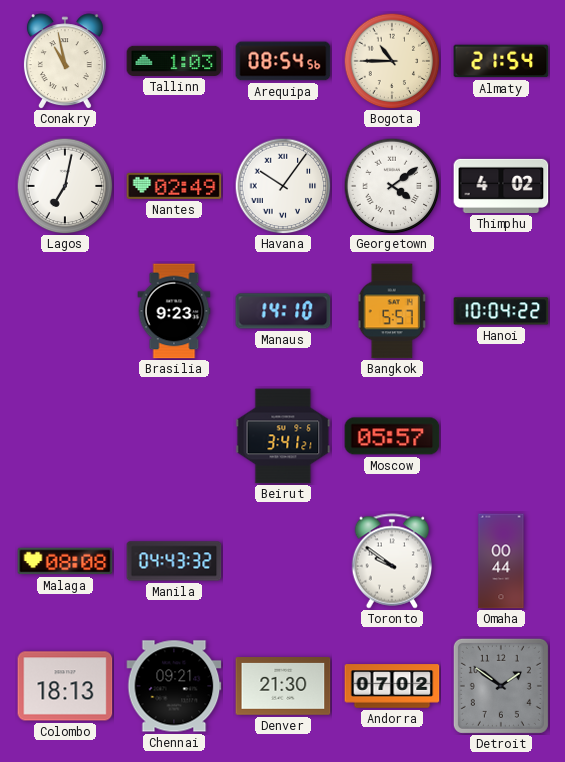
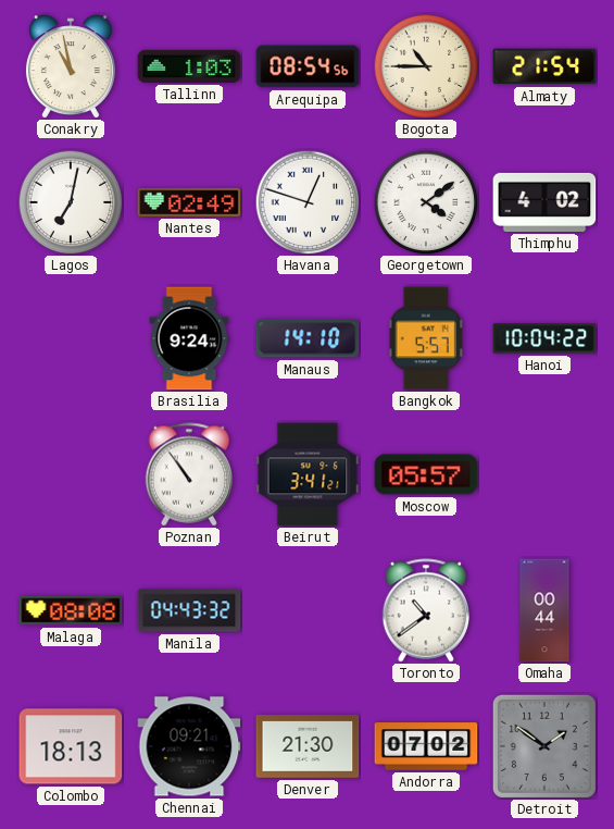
Havana: 10:06 -> 12:48
Brasilia: 9:23 -> 9:24
Poznan: none -> 10:54
Toronto: 9:51 -> 10:39
